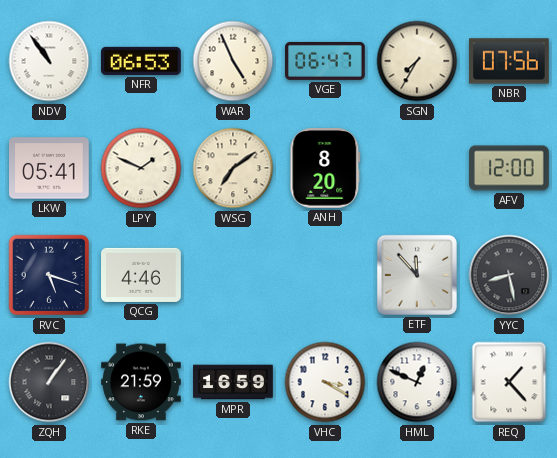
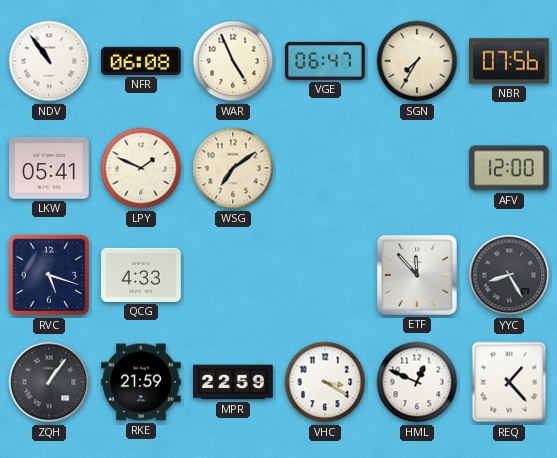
NFR: 06:53 -> 06:08
ANH: 8:20 -> none
QCG: 4:46 -> 4:33
YYC: 8:28 -> 8:25
MPR: 16:59 -> 22:59
